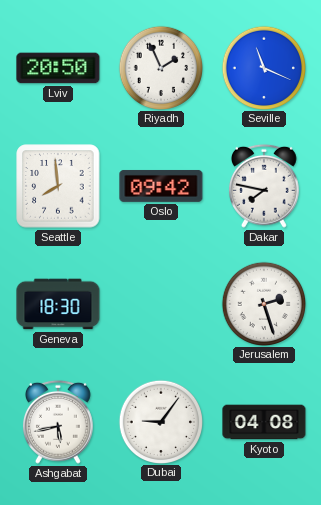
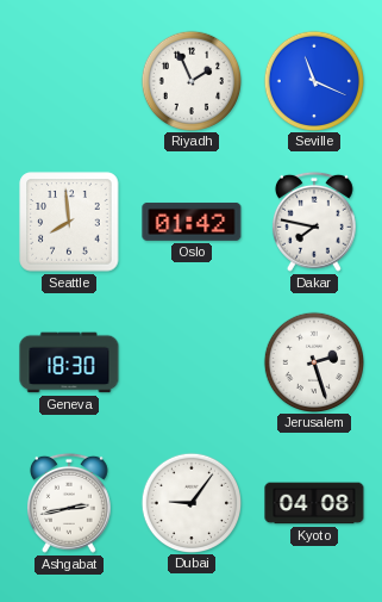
Lviv: 20:50 -> none
Oslo: 09:42 -> 01:42
Ashgabat: 5:43 -> 2:43
